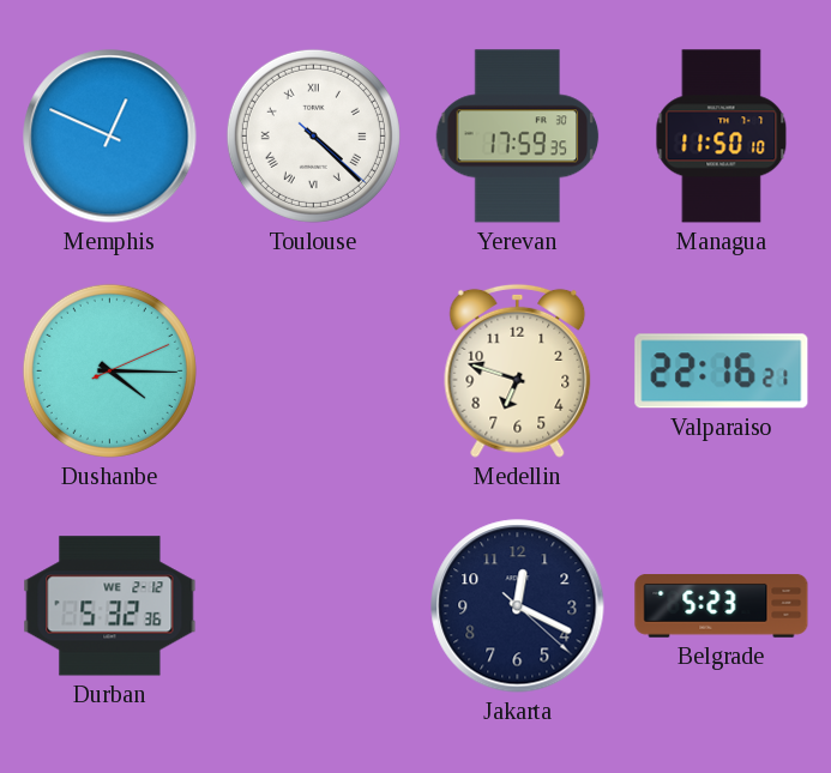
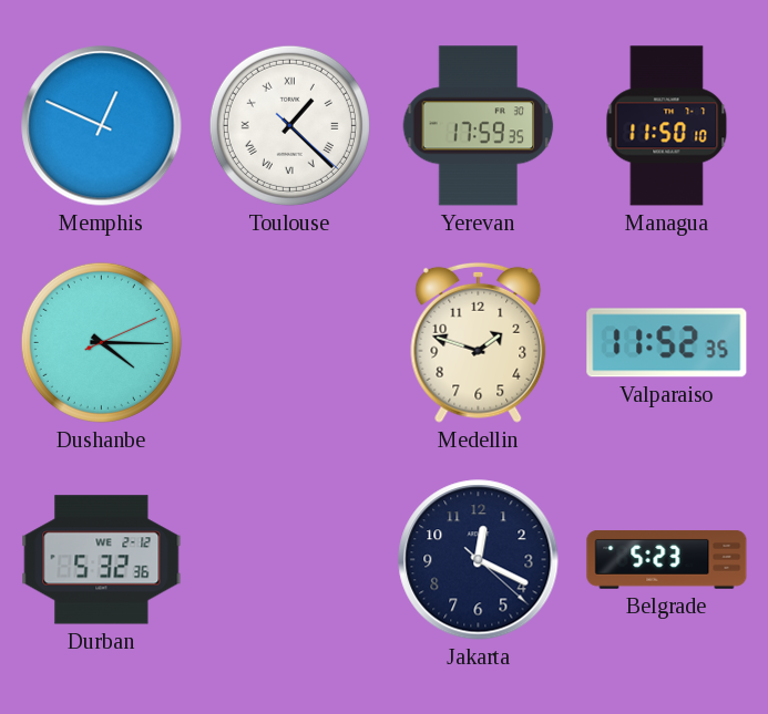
Toulouse: 4:22 -> 1:22
Medellin: 6:48 -> 1:48
Valparaiso: 22:16 -> 11:52
